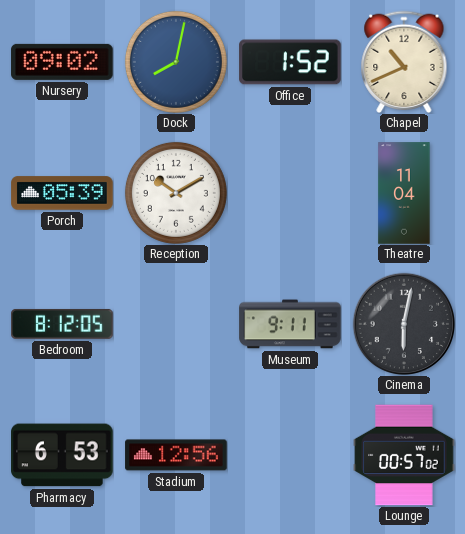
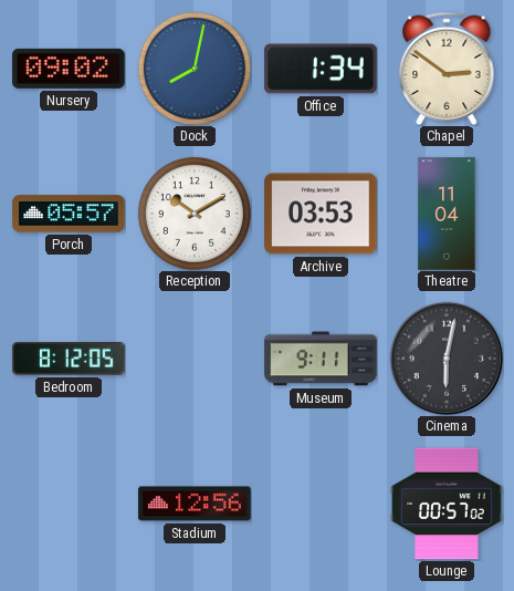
Office: 1:52 -> 1:34
Chapel: 10:41 -> 2:51
Porch: 05:39 -> 05:57
Archive: none -> 03:53
Pharmacy: 6:53 -> none
